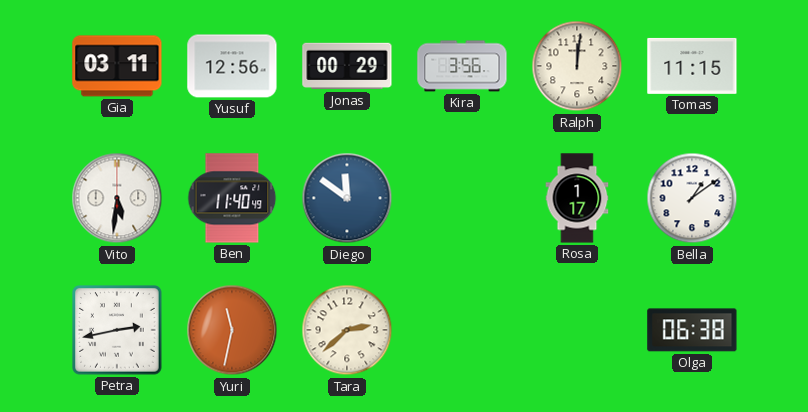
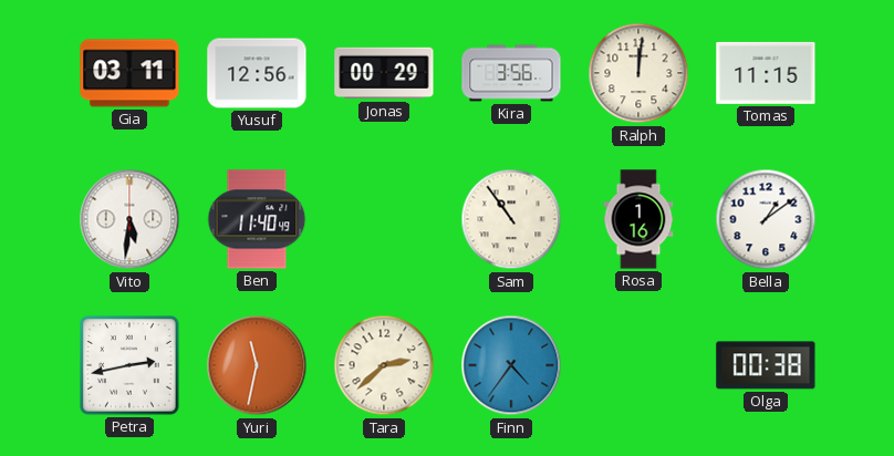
Diego: 11:51 -> none
Sam: none -> 10:54
Rosa: 1:17 -> 1:16
Finn: none -> 4:36
Olga: 06:38 -> 00:38
